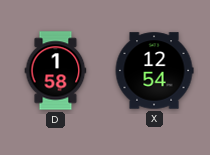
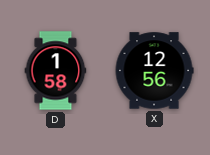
X: 12:54 -> 12:56
